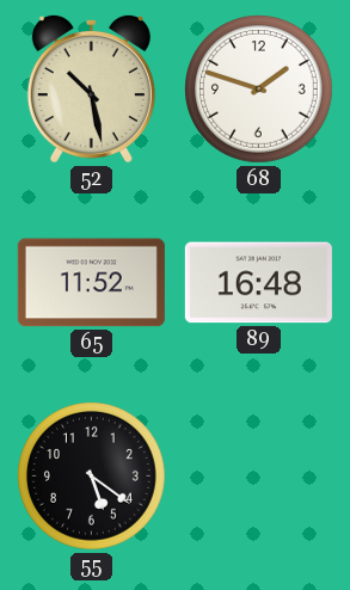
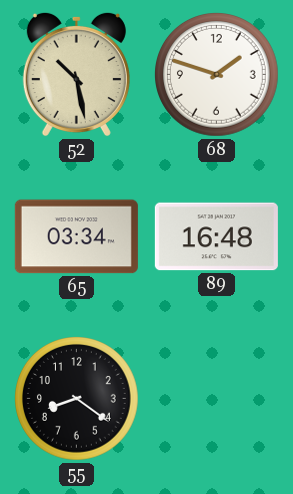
65: 11:52 -> 03:34
55: 5:21 -> 8:21
